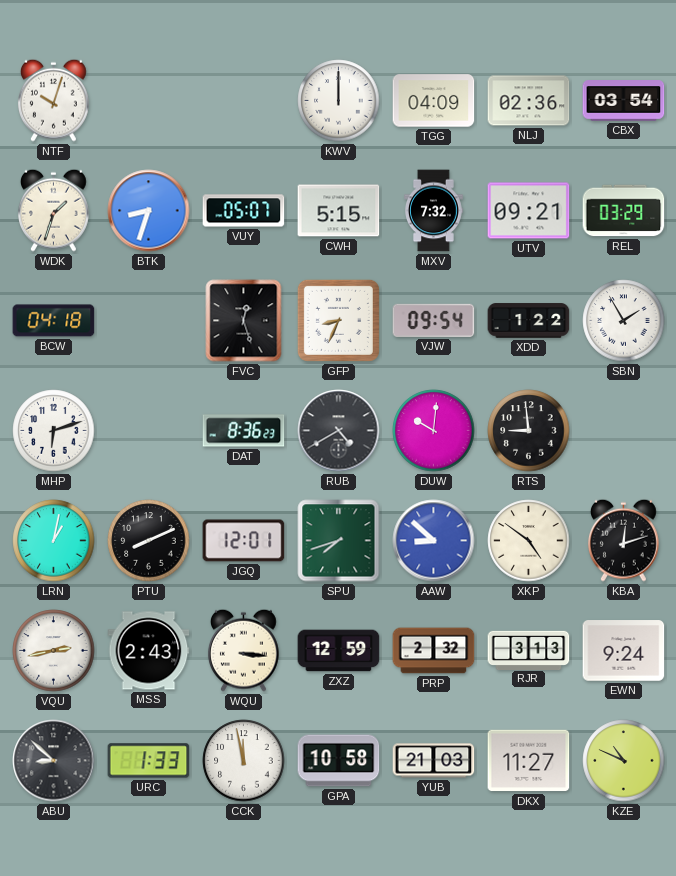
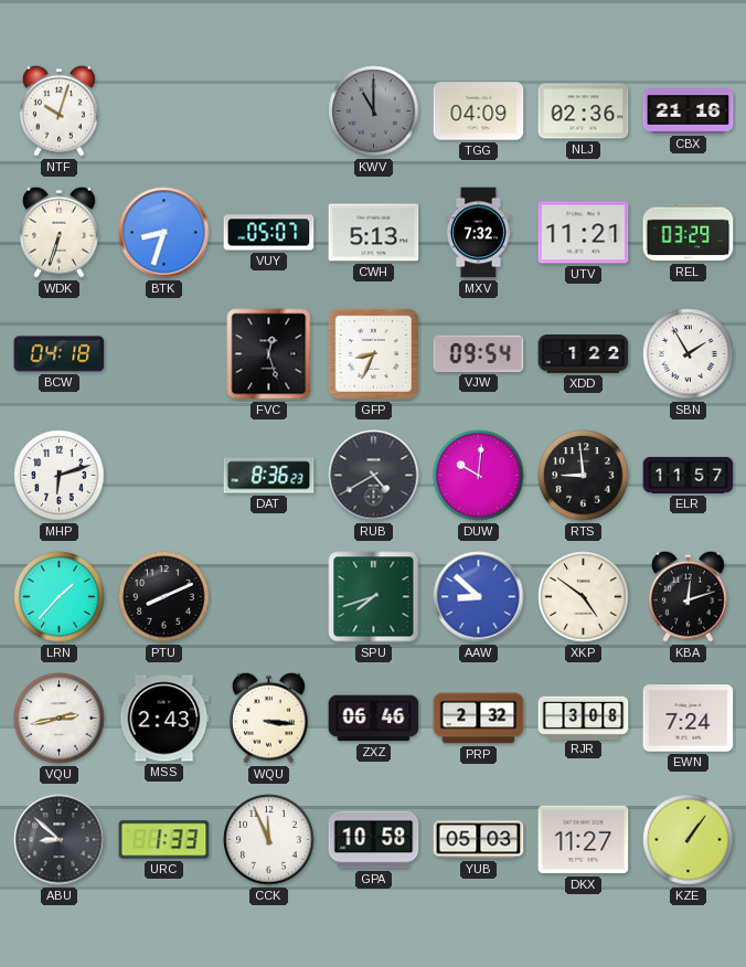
KWV: 12:00 -> 11:00
KWV dial: white -> grey
CBX: 03:54 -> 21:16
WDK: 1:33 -> 6:33
CWH: 5:15 -> 5:13
UTV: 09:21 -> 11:21
ELR: none -> 11:57
LRN: 1:02 -> 1:37
JGQ: 12:01 -> none
ZXZ: 12:59 -> 06:46
RJR: 3:13 -> 3:08
EWN: 9:24 -> 7:24
CCK: 11:58 -> 11:56
YUB: 21:03 -> 05:03
KZE: 10:49 -> 1:06
